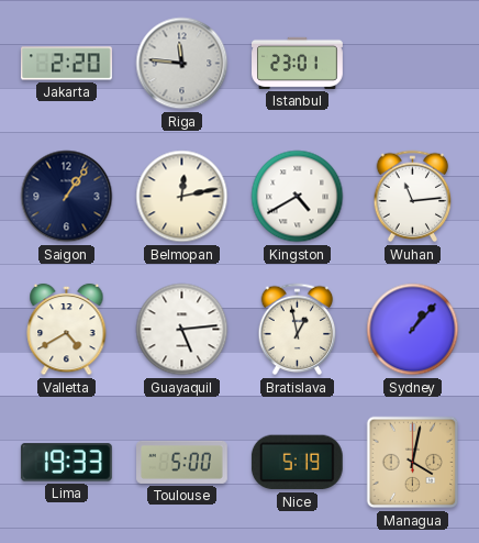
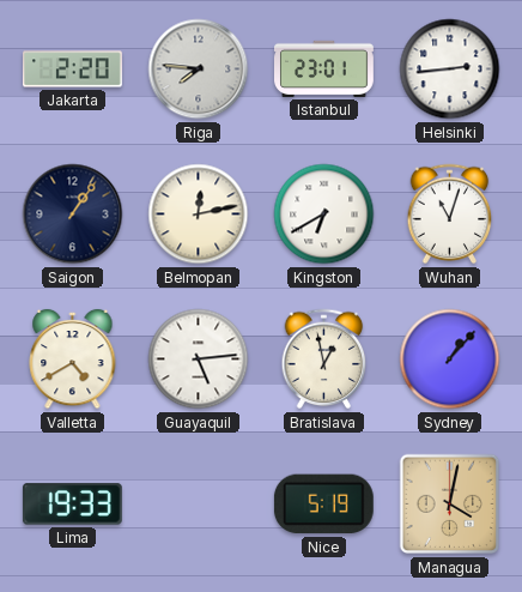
Riga: 11:46 -> 7:46
Helsinki: none -> 2:44
Kingston: 4:40 -> 6:40
Wuhan: 11:14 -> 11:03
Toulouse: 5:00 -> none
